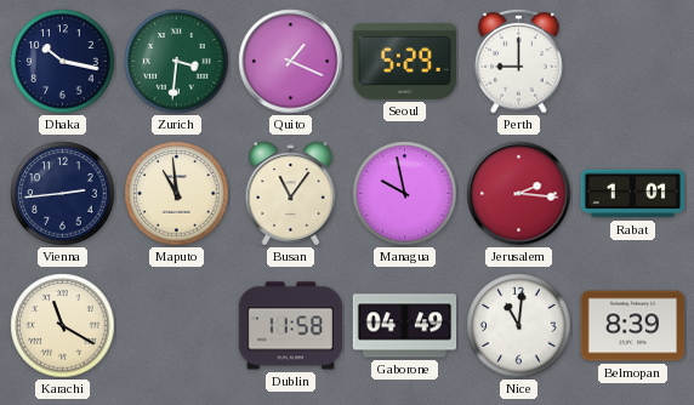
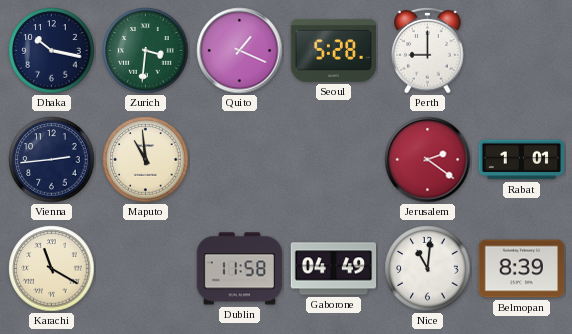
Seoul: 5:29 -> 5:28
Busan: 11:06 -> none
Managua: 9:58 -> none
Jerusalem: 2:16 -> 2:21
